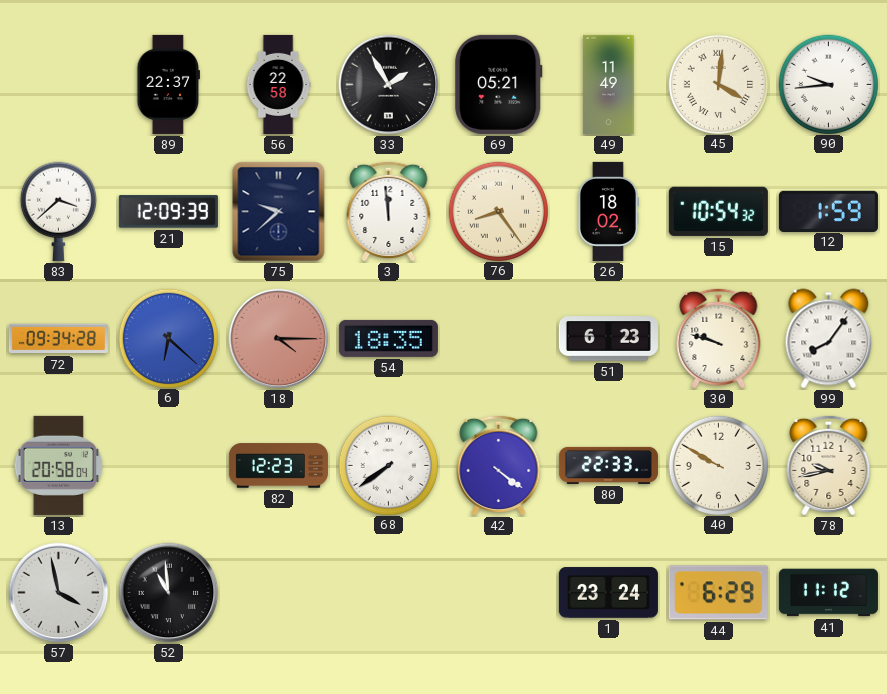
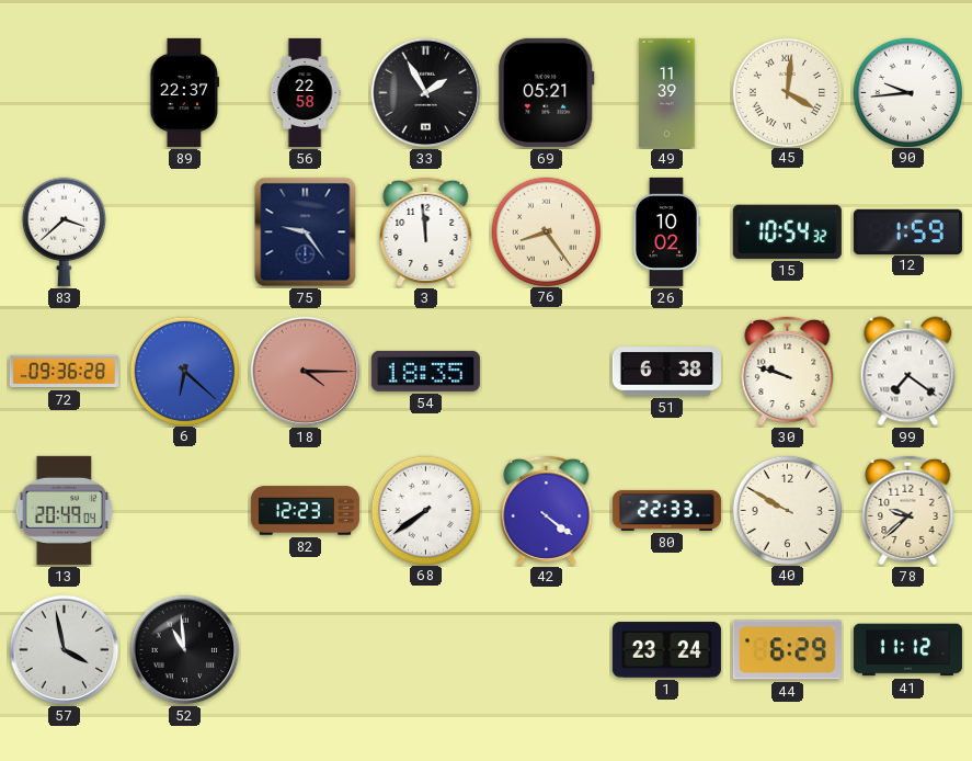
49: 11:49 -> 11:39
21: 12:09 -> none
75: 9:38 -> 9:24
26: 18:02 -> 10:02
72: 09:34 -> 09:36
51: 6:23 -> 6:38
99: 8:06 -> 7:21
13: 20:58 -> 20:49
78: 9:43 -> 9:38
